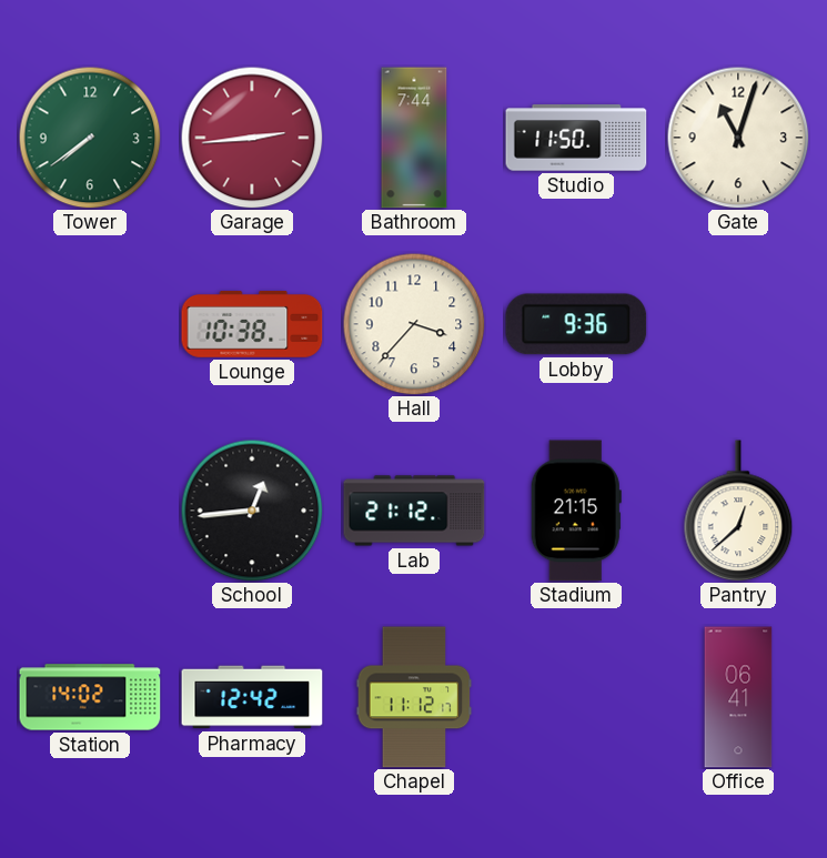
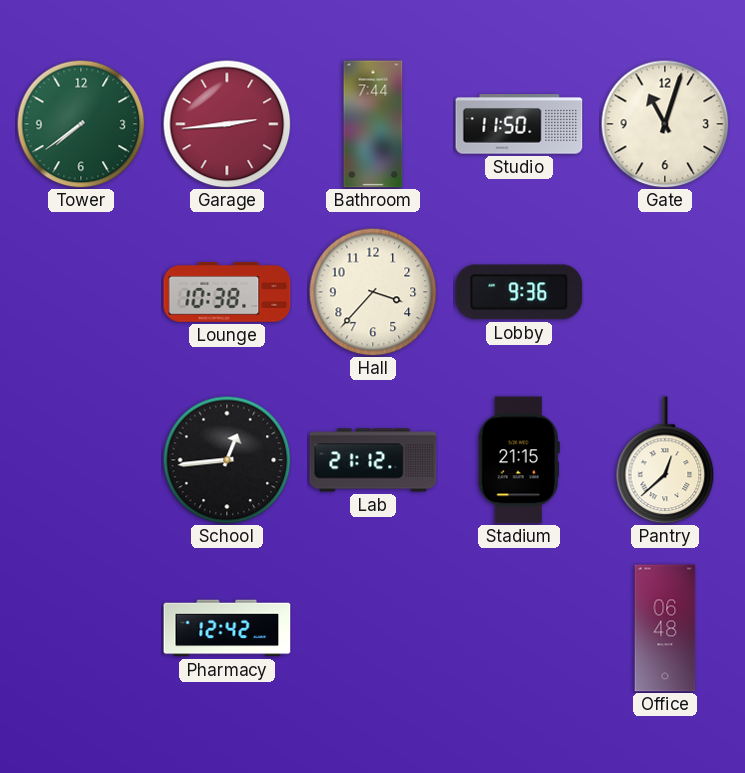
Station: 14:02 -> none
Chapel: 11:12 -> none
Office: 06:41 -> 06:48
